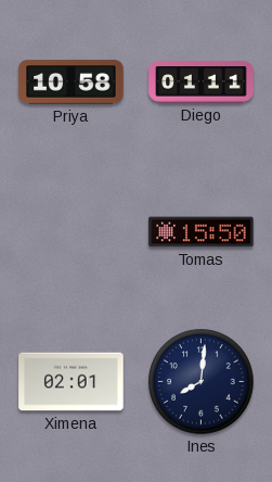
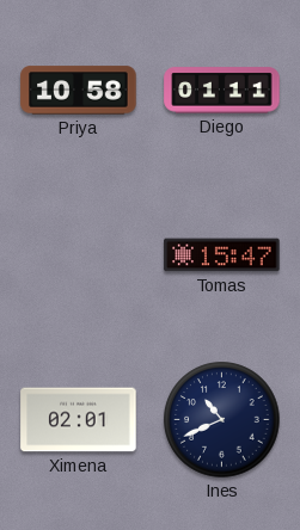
Tomas: 15:50 -> 15:47
Ines: 8:01 -> 10:41
